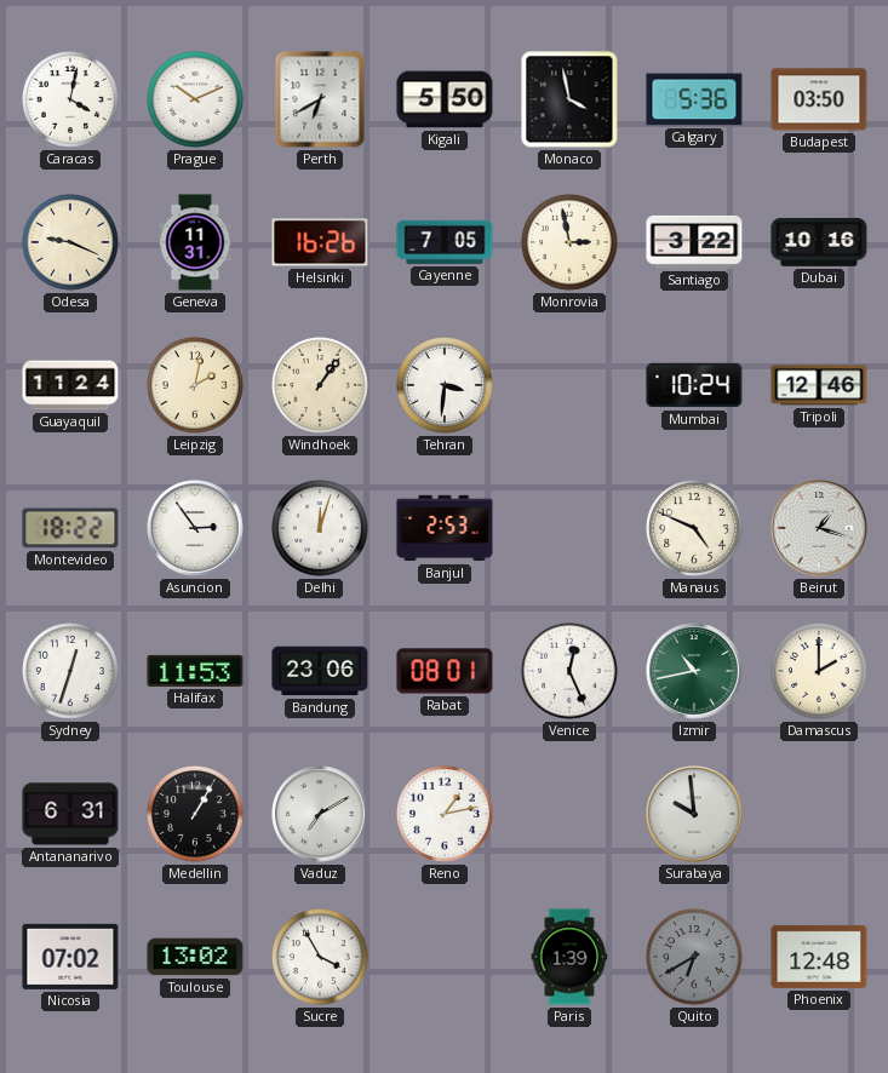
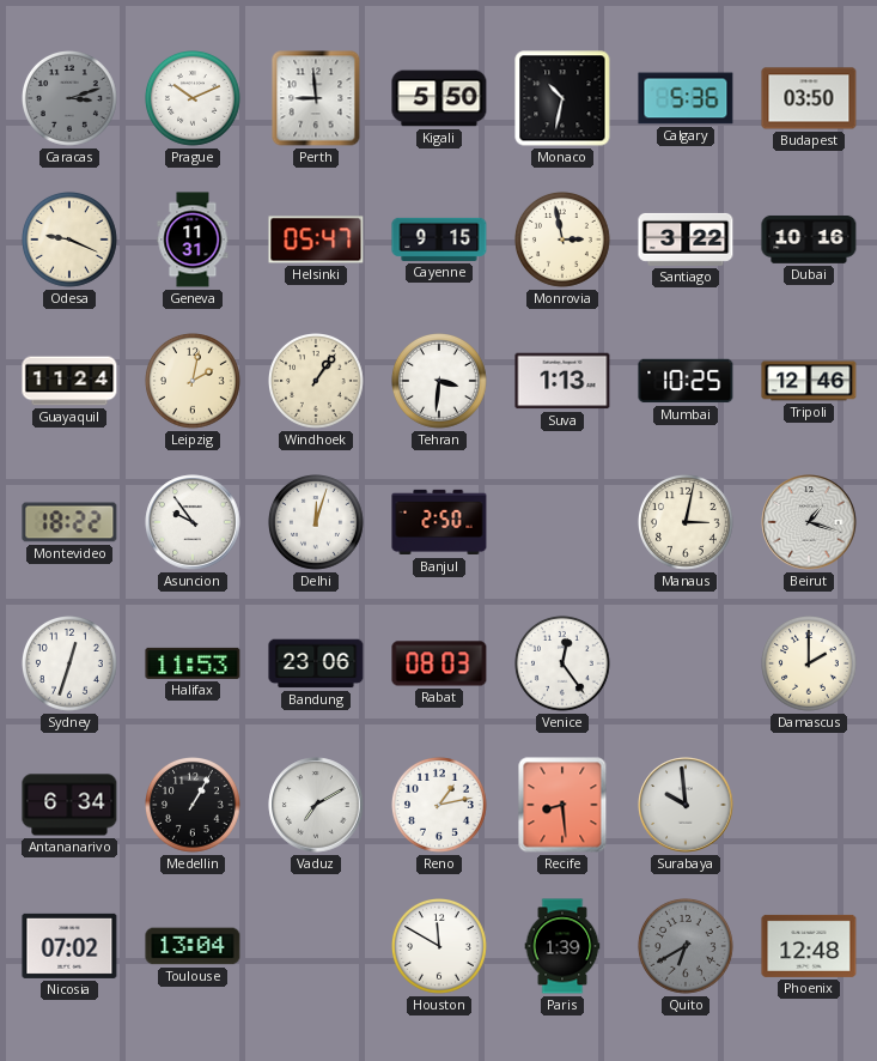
Caracas: 4:02 -> 3:12
Caracas dial: white -> grey
Perth: 6:40 -> 8:59
Monaco: 3:58 -> 10:32
Helsinki: 16:26 -> 05:47
Cayenne: 7:05 -> 9:15
Suva: none -> 1:13
Mumbai: 10:24 -> 10:25
Asuncion: 2:54 -> 9:54
Banjul: 2:53 -> 2:50
Manaus: 4:49 -> 3:02
Rabat: 08:01 -> 08:03
Venice: 12:26 -> 12:24
Izmir: 10:43 -> none
Antananarivo: 6:31 -> 6:34
Recife: none -> 8:29
Toulouse: 13:02 -> 13:04
Sucre: 3:55 -> none
Houston: none -> 11:50
